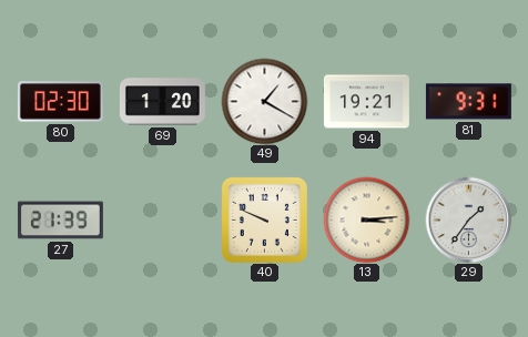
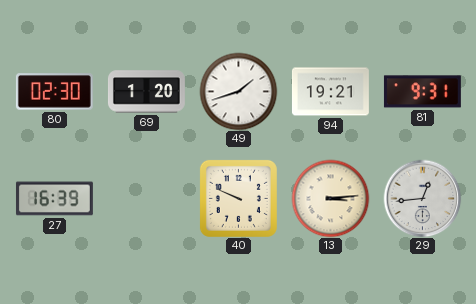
49: 1:20 -> 1:42
27: 21:39 -> 16:39
29: 1:36 -> 12:44
